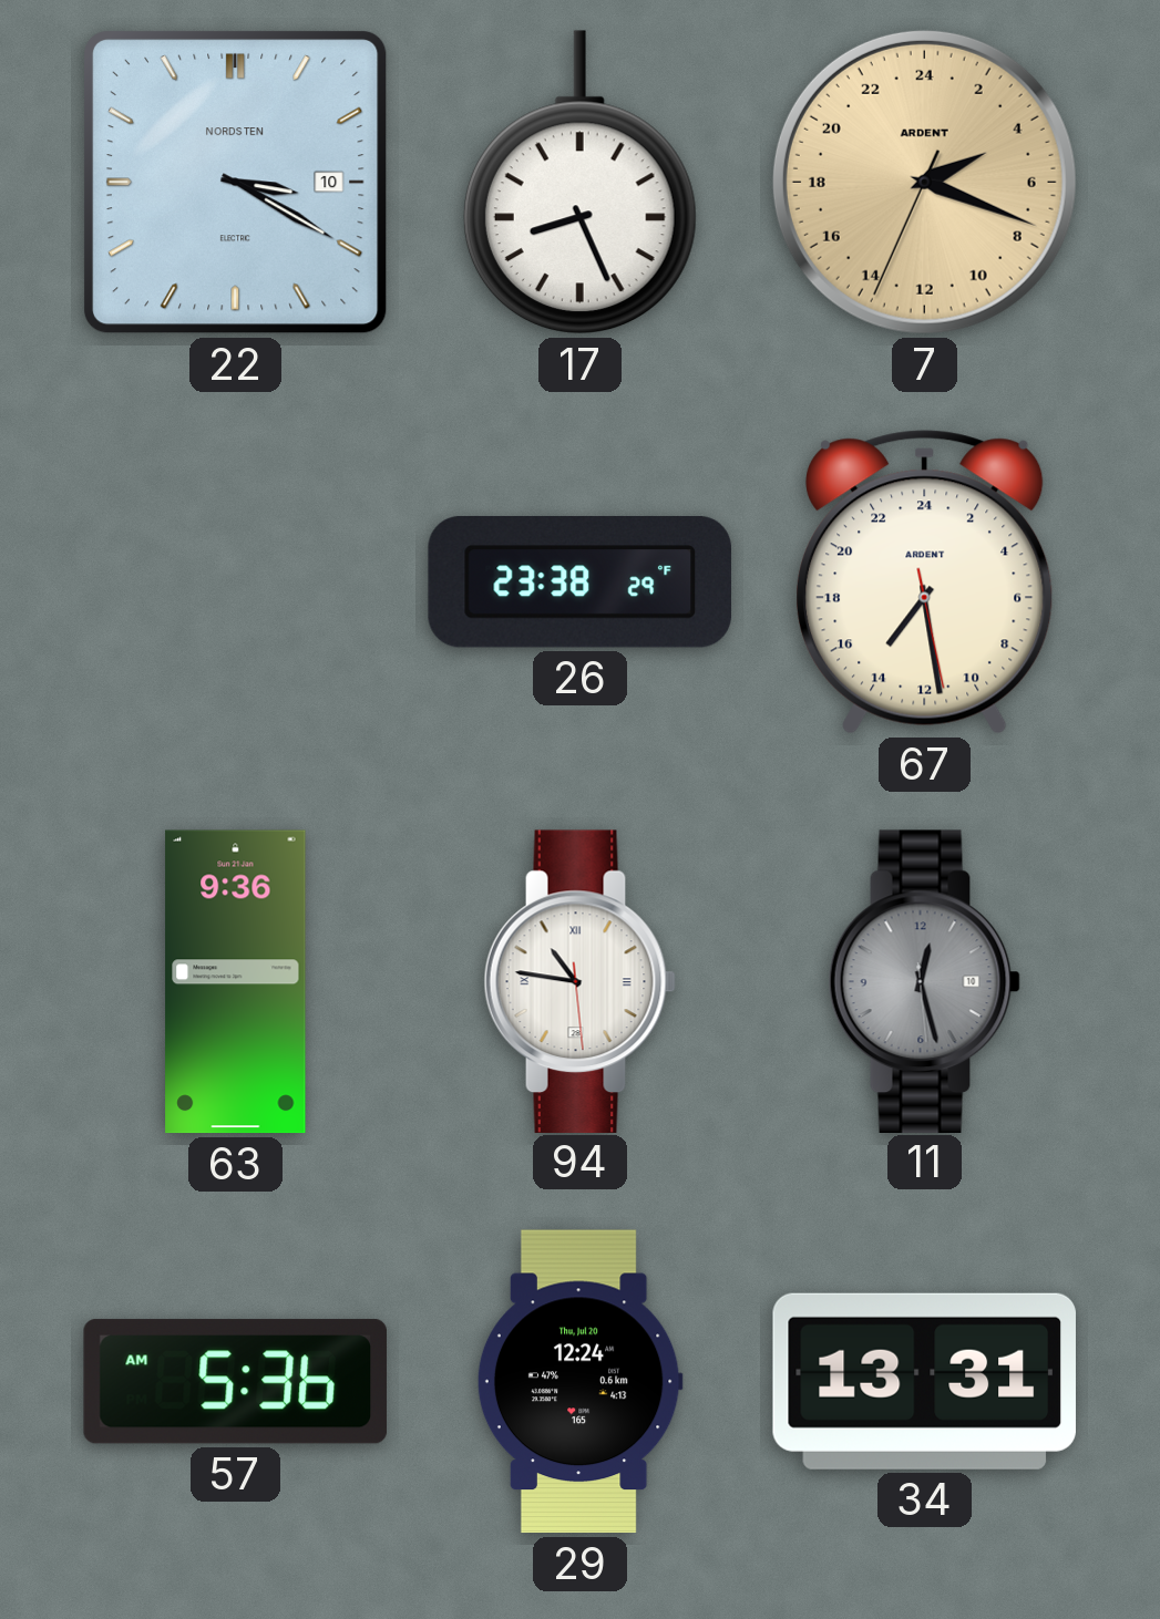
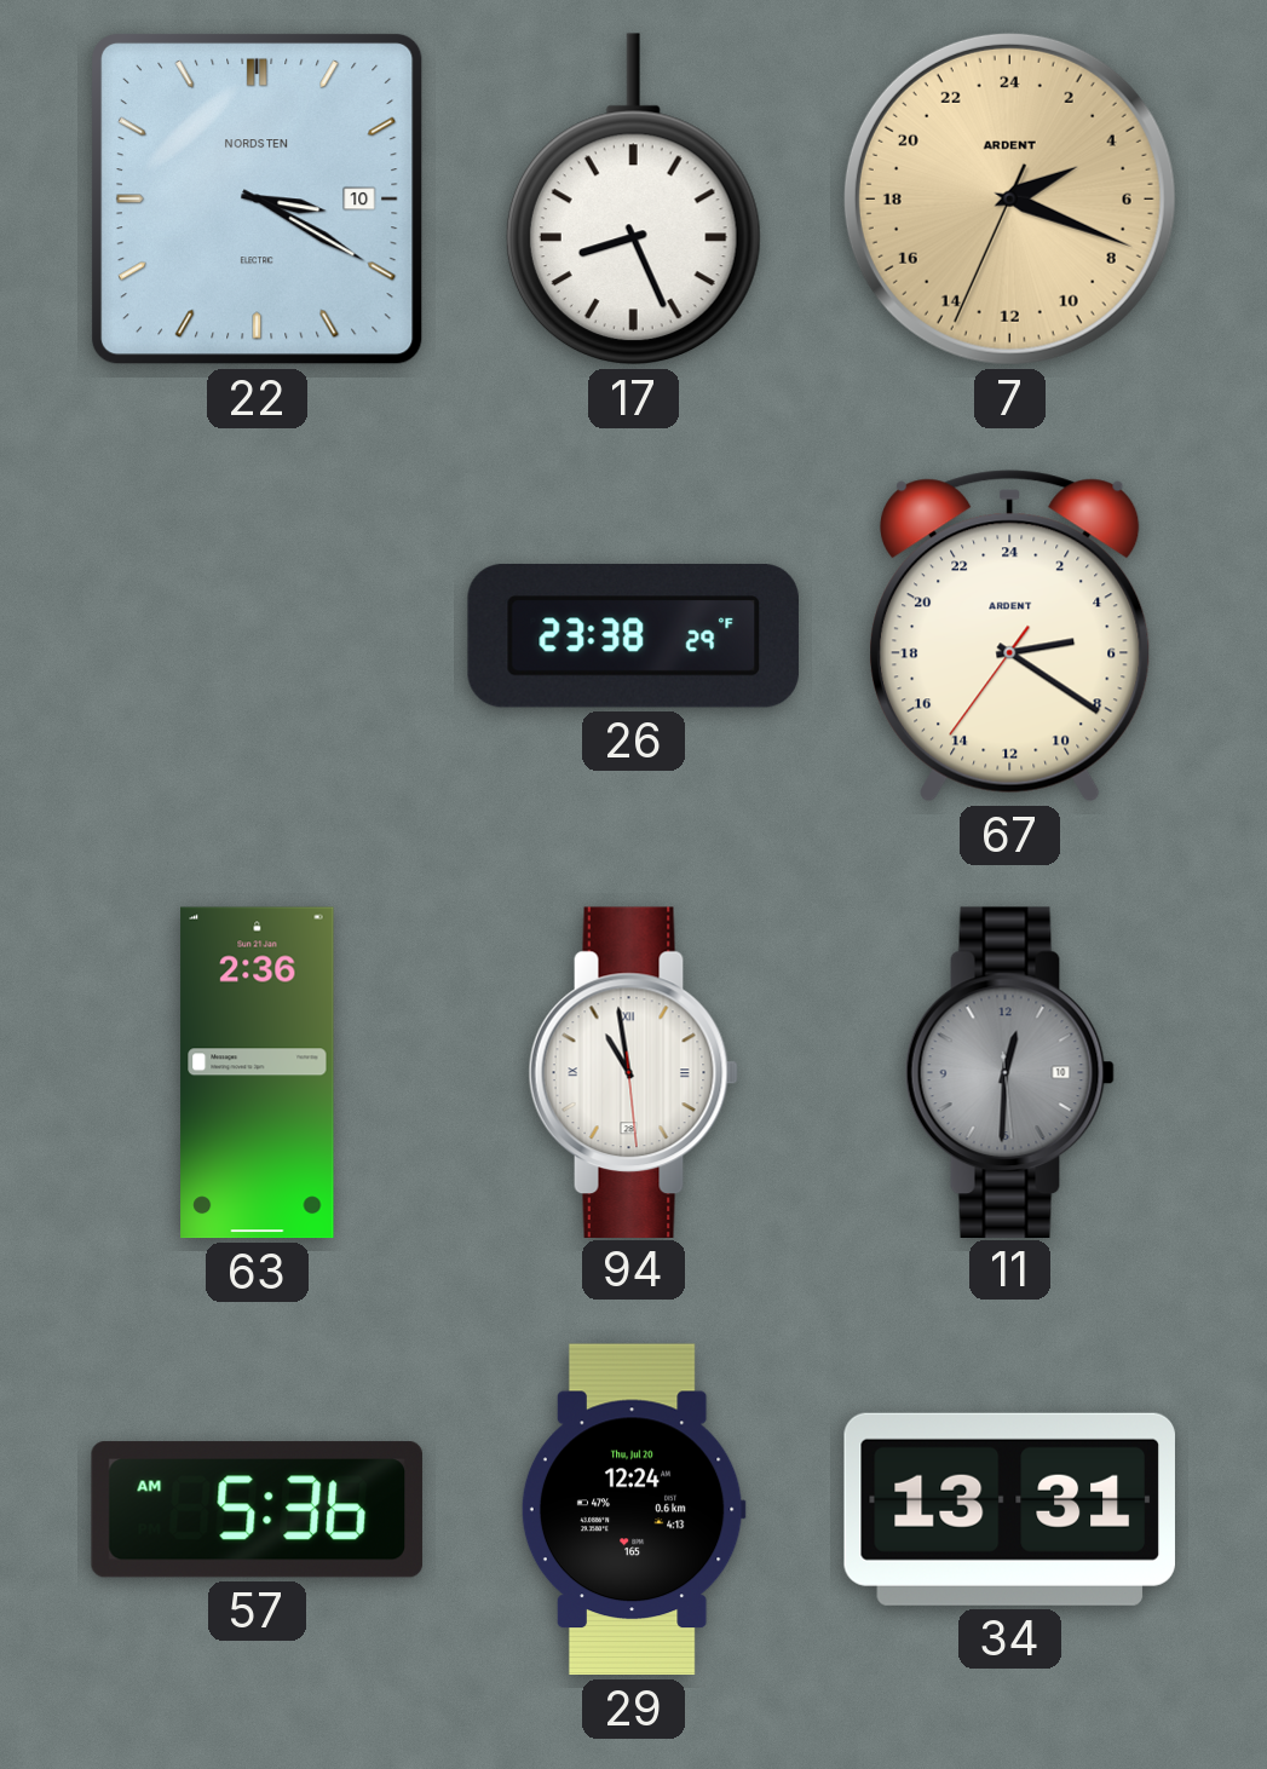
67: 14:28 -> 5:20
63: 9:36 -> 2:36
94: 10:46 -> 10:58
11: 12:27 -> 12:30
